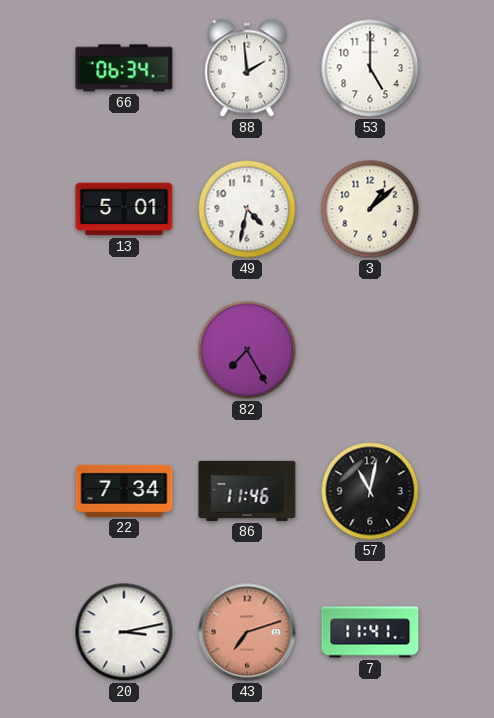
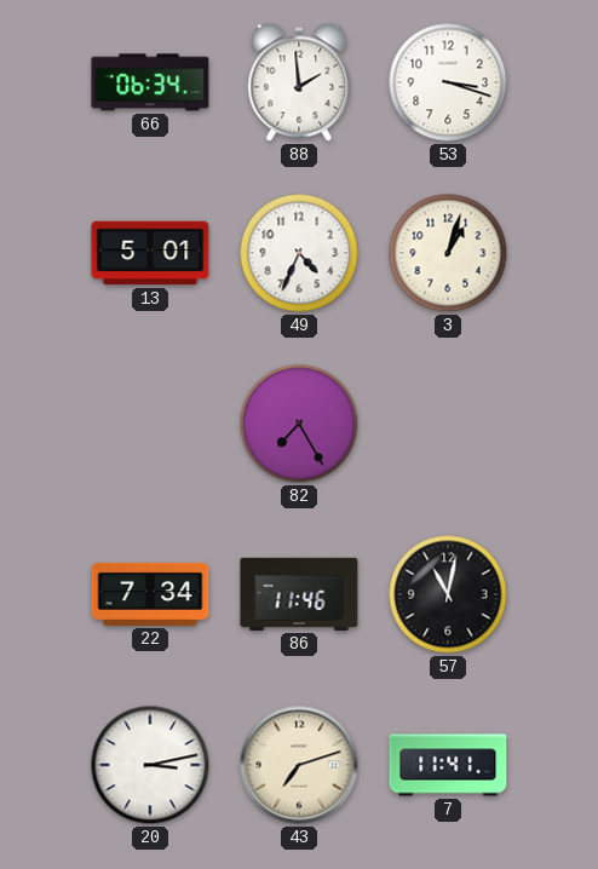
53: 5:00 -> 3:18
49: 4:32 -> 4:34
3: 1:08 -> 1:03
43 dial: salmon -> cream
